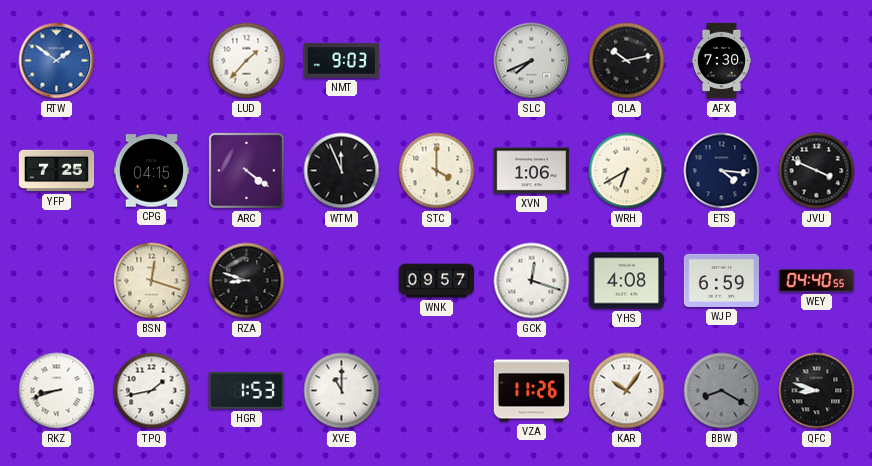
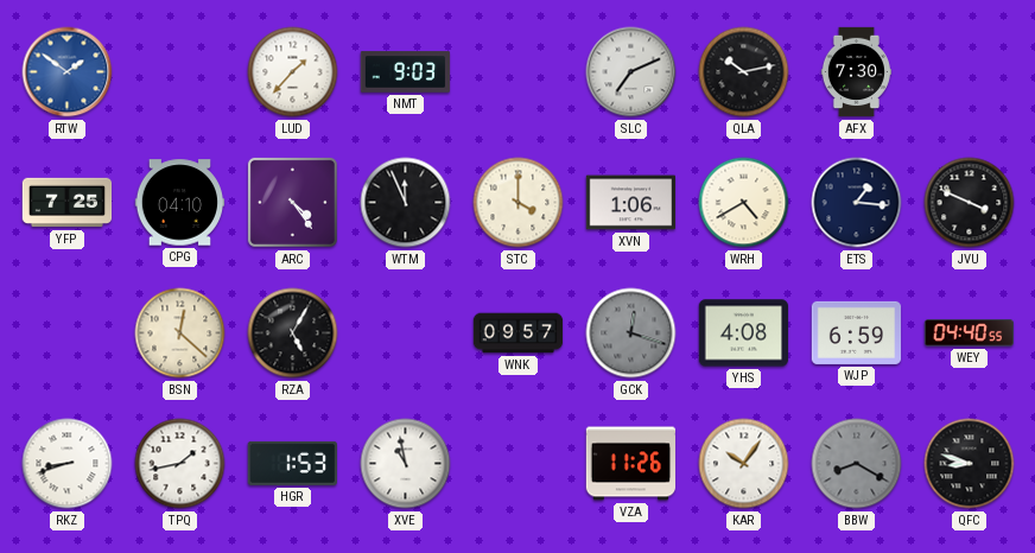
SLC: 7:41 -> 7:11
CPG: 04:15 -> 04:10
ARC: 4:21 -> 4:24
WRH: 6:40 -> 4:40
ETS: 4:16 -> 1:16
BSN: 12:18 -> 12:22
RZA: 8:48 -> 5:05
GCK dial: white -> grey
XVE: 11:00 -> 10:58
